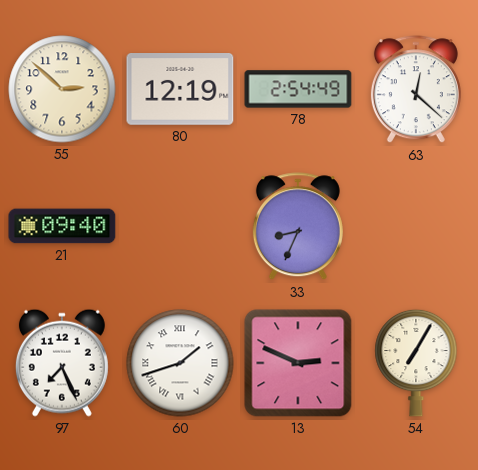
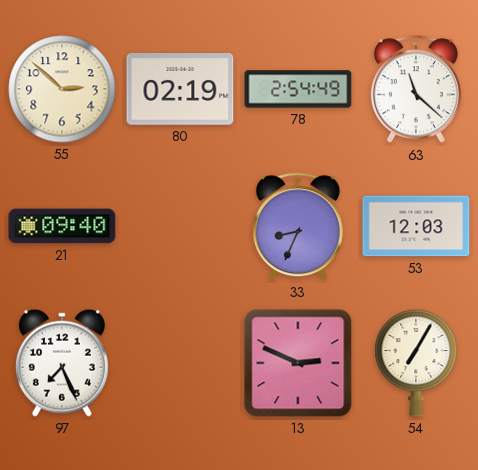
80: 12:19 -> 02:19
63: 12:22 -> 11:22
53: none -> 12:03
60: 1:42 -> none
